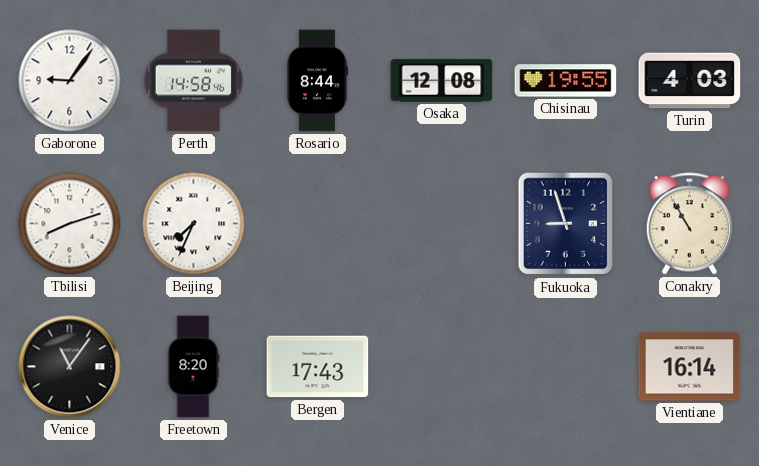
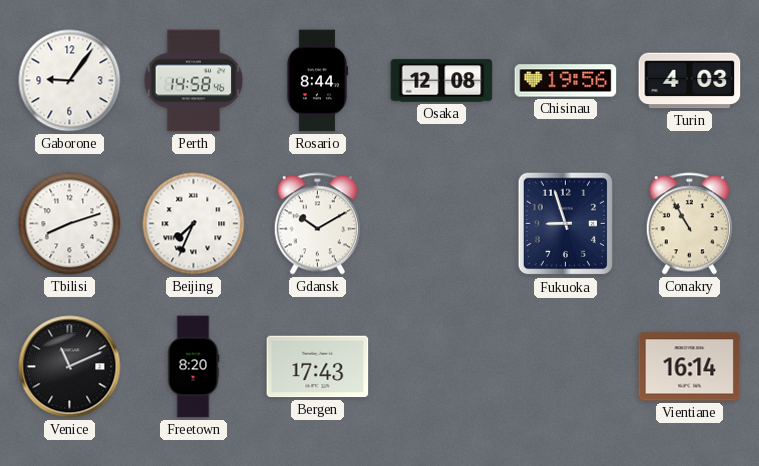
Chisinau: 19:55 -> 19:56
Gdansk: none -> 10:10
Venice: 11:06 -> 11:11
